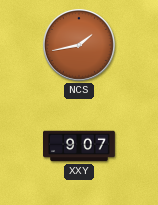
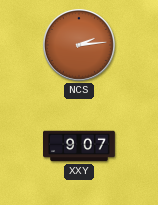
NCS: 1:43 -> 2:14
